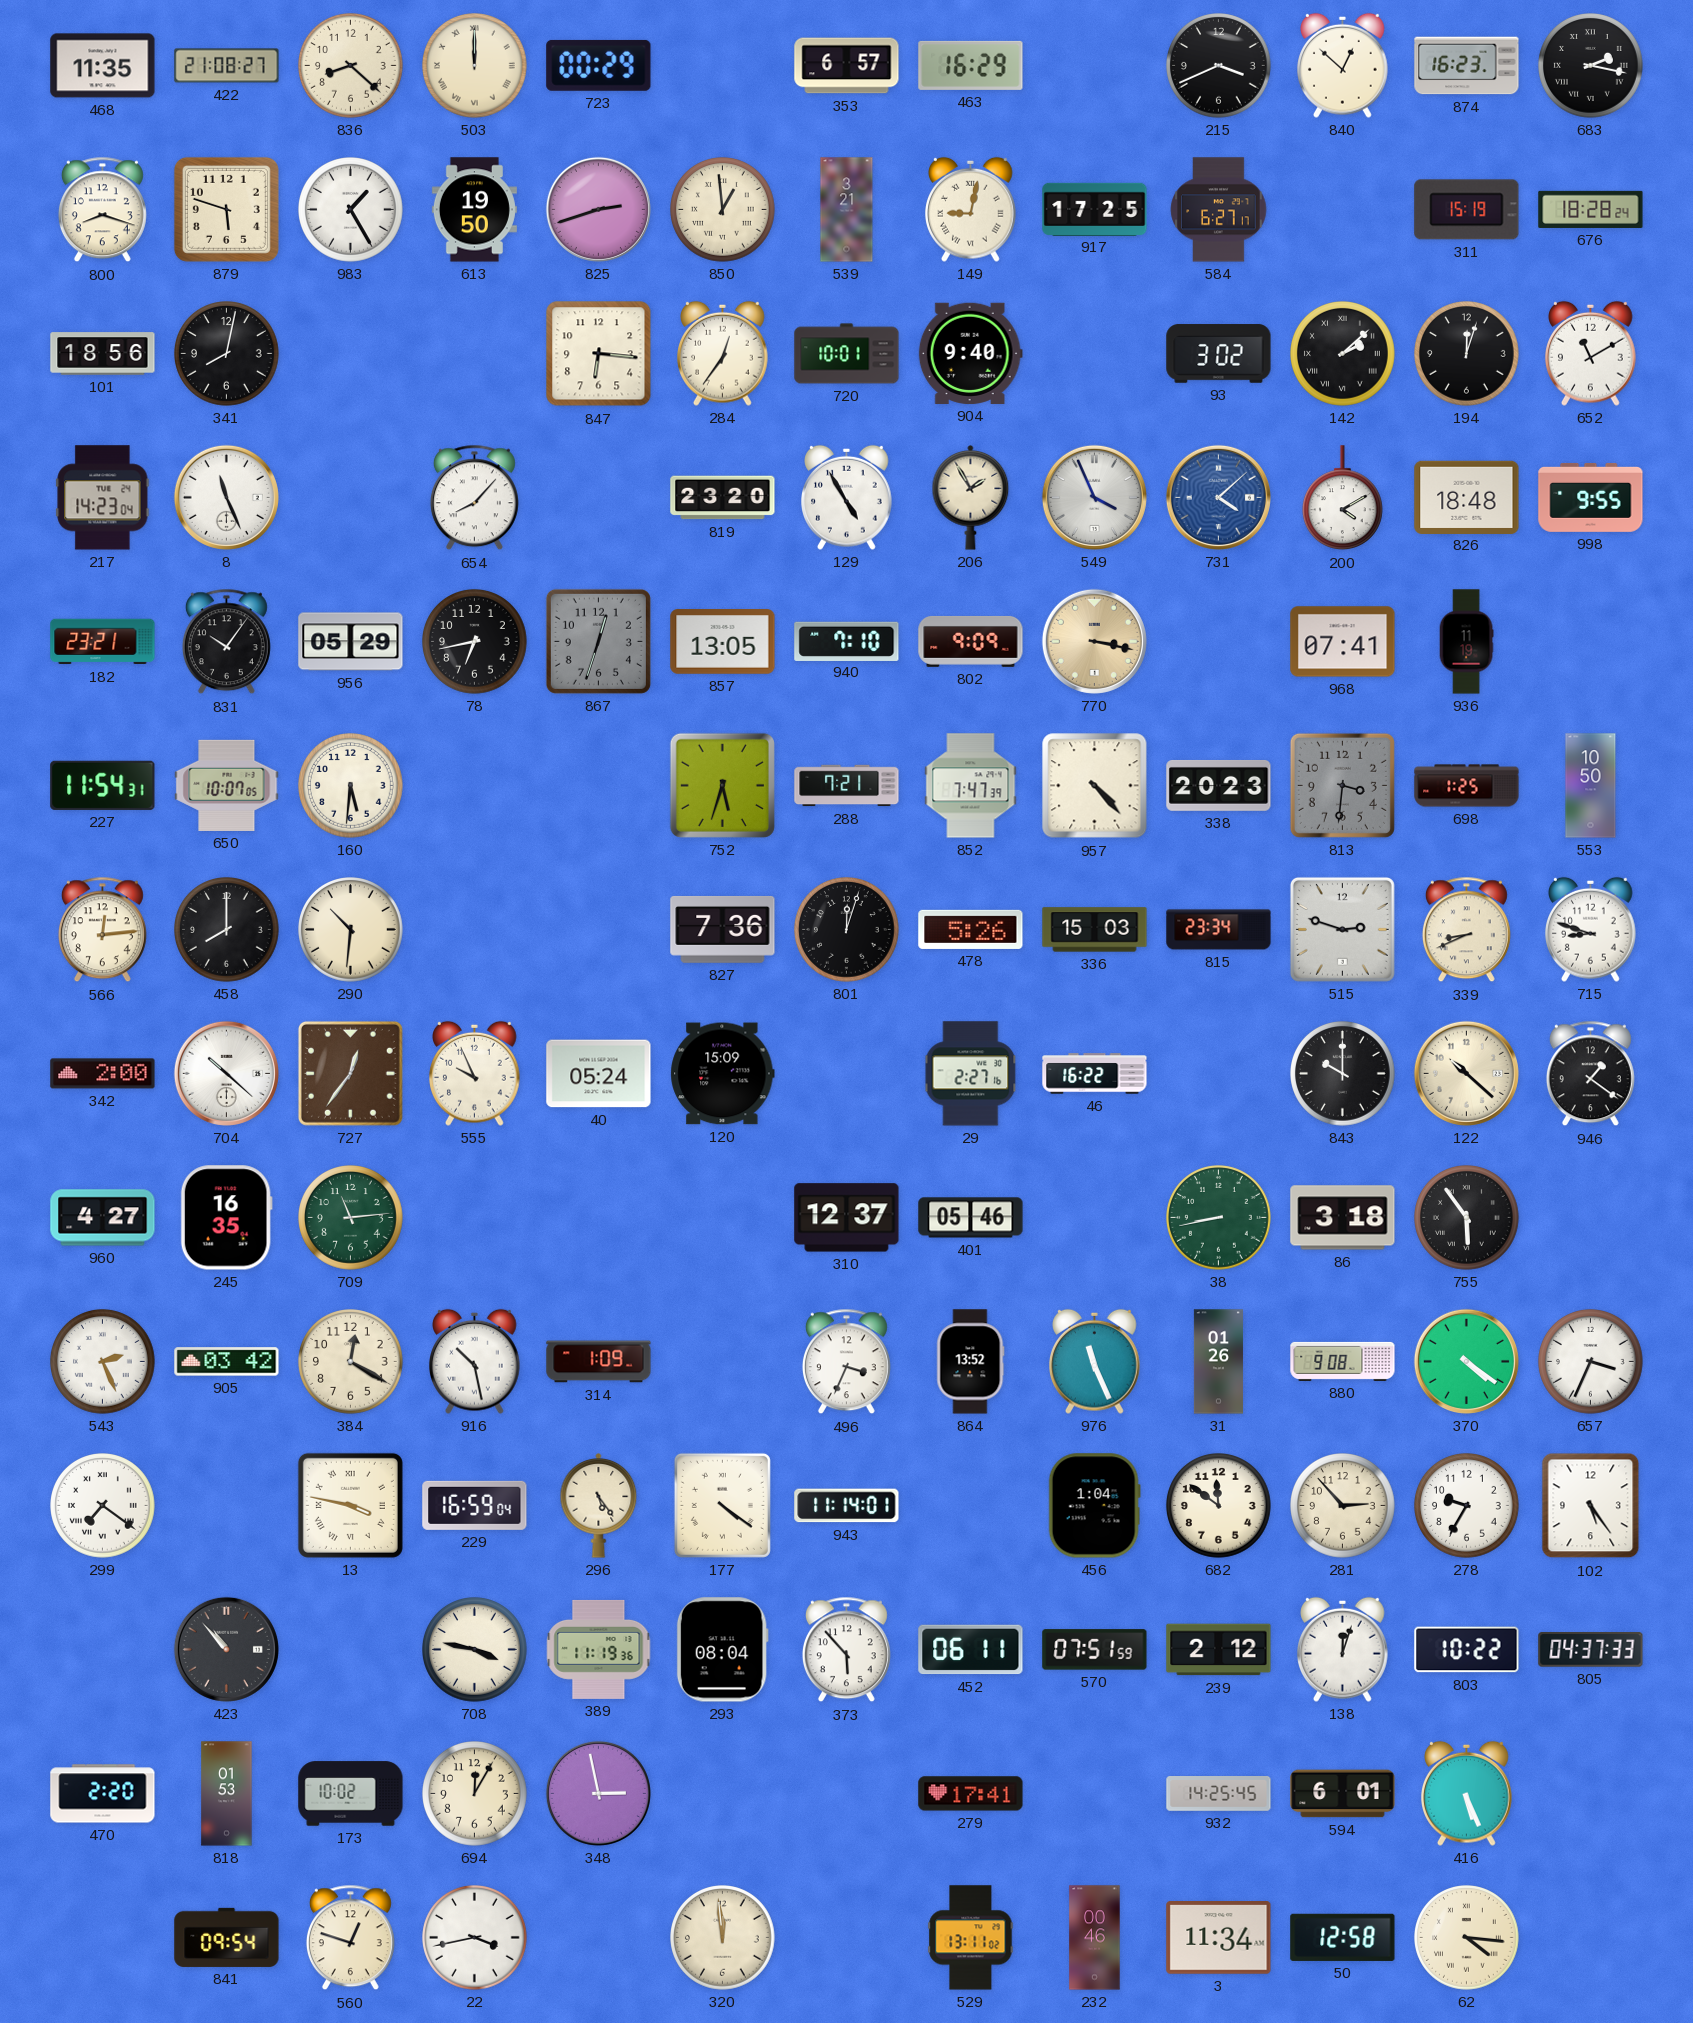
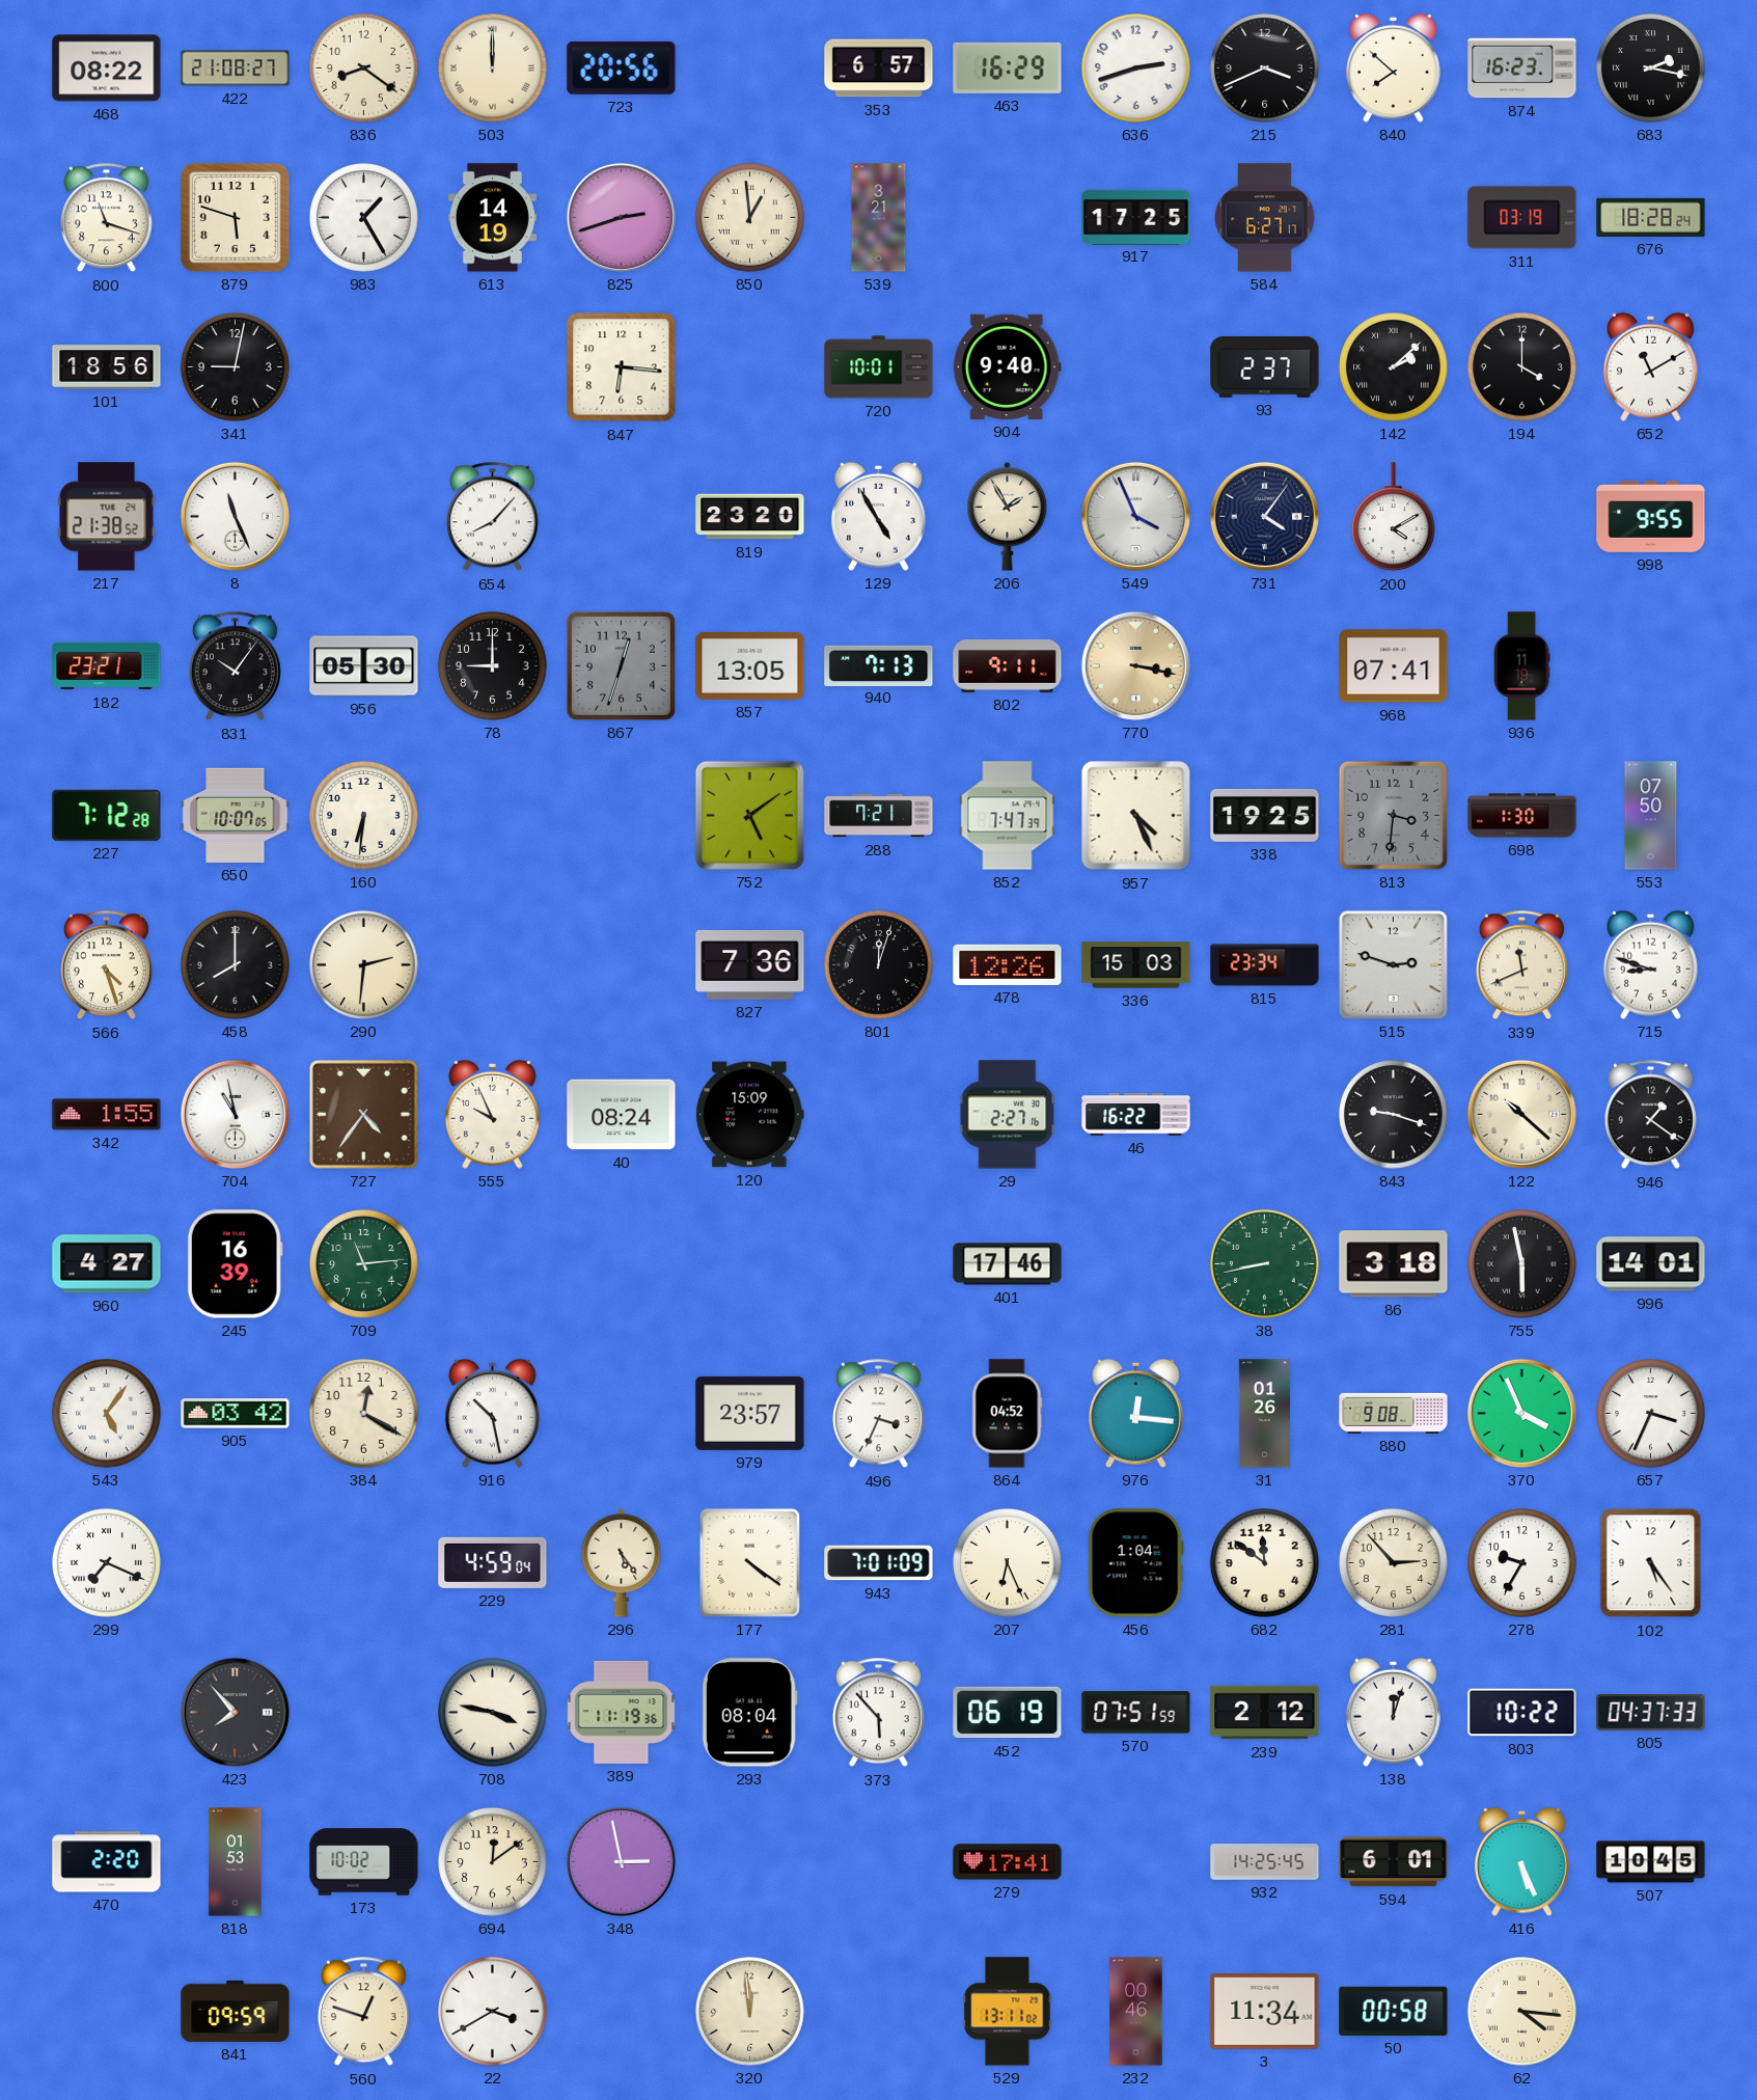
468: 11:35 -> 08:22
836: 8:22 -> 8:21
723: 00:29 -> 20:56
636: none -> 2:42
840: 12:52 -> 7:52
800: 8:18 -> 11:18
613: 19:50 -> 14:19
149: 9:02 -> none
311: 15:19 -> 03:19
341: 8:02 -> 9:02
284: 12:36 -> none
93: 3:02 -> 2:37
194: 12:03 -> 4:00
217: 14:23 -> 21:38
731: 4:08 -> 4:06
731 dial: blue -> navy
826: 18:48 -> none
956: 05:29 -> 05:30
78: 6:43 -> 9:00
940: 7:10 -> 7:13
802: 9:09 -> 9:11
227: 11:54 -> 7:12
160: 5:31 -> 6:31
752: 5:33 -> 5:09
957: 4:23 -> 4:26
338: 20:23 -> 19:25
698: 1:25 -> 1:30
553: 10:50 -> 07:50
566: 12:14 -> 4:27
290: 10:31 -> 2:31
478: 5:26 -> 12:26
339: 8:41 -> 11:41
342: 2:00 -> 1:55
704: 10:22 -> 10:58
727: 12:36 -> 4:36
40: 05:24 -> 08:24
843: 10:00 -> 9:18
245: 16:35 -> 16:39
310: 12:37 -> none
401: 05:46 -> 17:46
755: 5:54 -> 5:58
996: none -> 14:01
543: 2:26 -> 5:06
314: 1:09 -> none
979: none -> 23:57
864: 13:52 -> 04:52
976: 11:26 -> 12:16
370: 4:21 -> 3:56
299: 7:21 -> 7:19
13: 3:47 -> none
229: 16:59 -> 4:59
943: 11:14 -> 7:01
207: none -> 6:26
423: 10:53 -> 7:53
452: 06:11 -> 06:19
694: 12:05 -> 12:09
507: none -> 10:45
841: 09:54 -> 09:59
22: 3:43 -> 3:40
50: 12:58 -> 00:58
